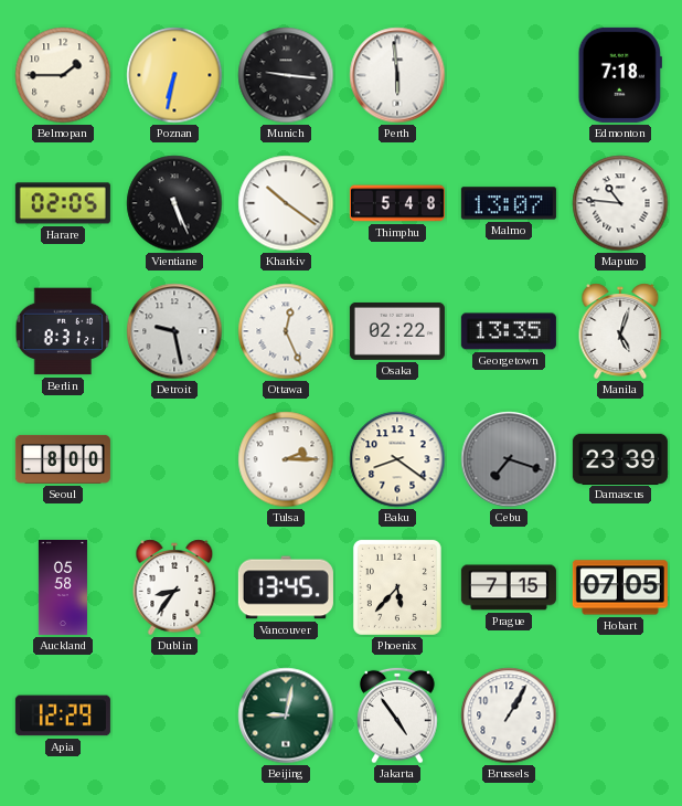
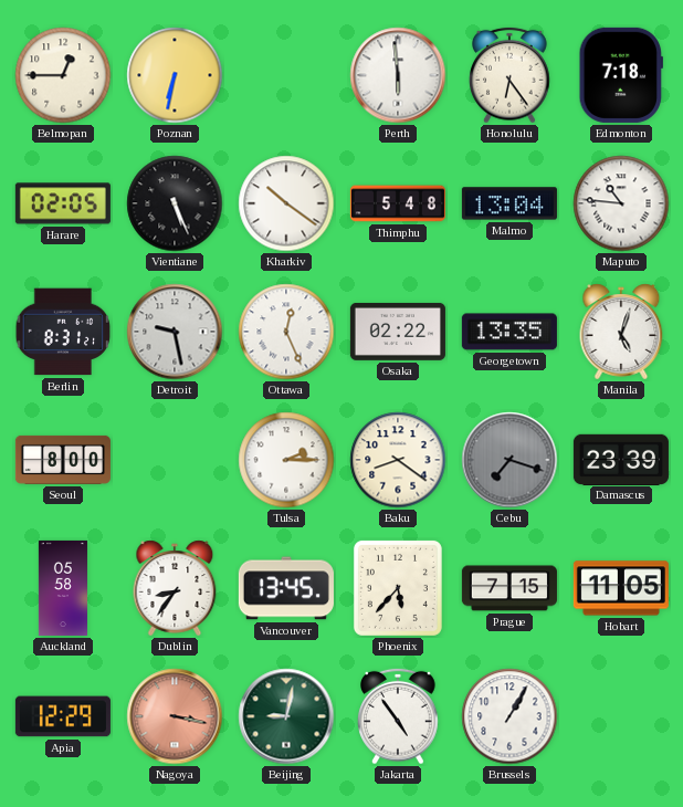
Belmopan: 1:45 -> 12:45
Munich: 9:16 -> none
Honolulu: none -> 6:24
Malmo: 13:07 -> 13:04
Hobart: 07:05 -> 11:05
Nagoya: none -> 3:17
